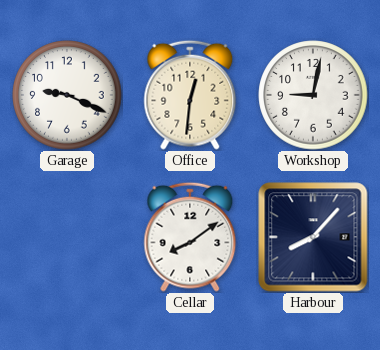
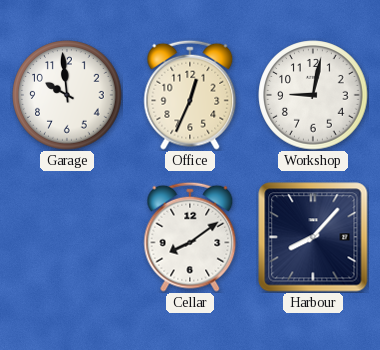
Garage: 9:19 -> 9:59
Office: 12:31 -> 12:34
